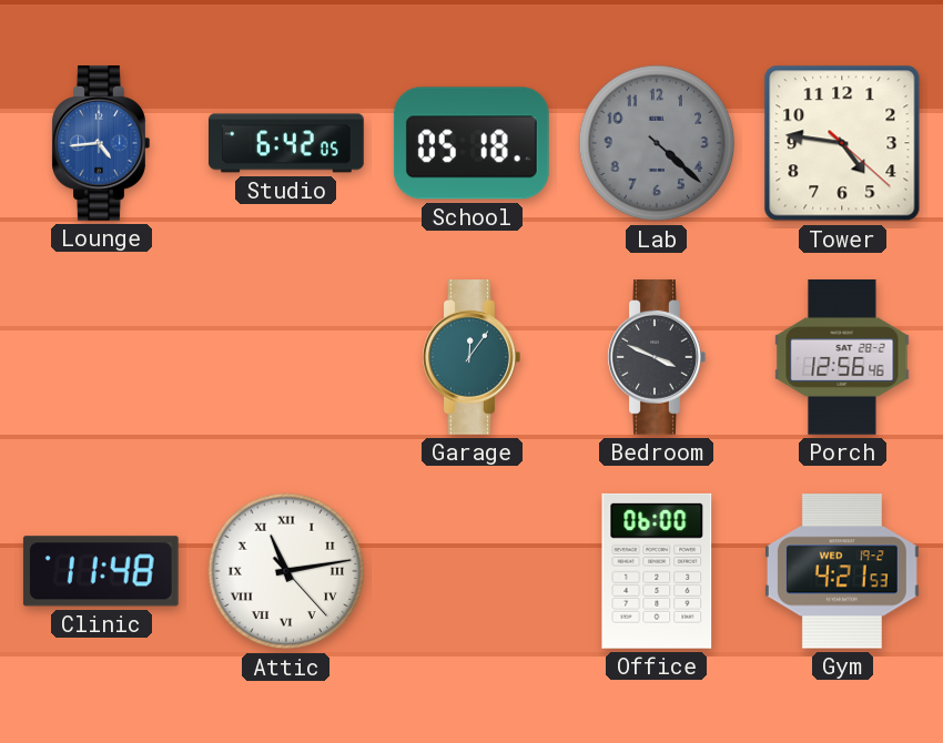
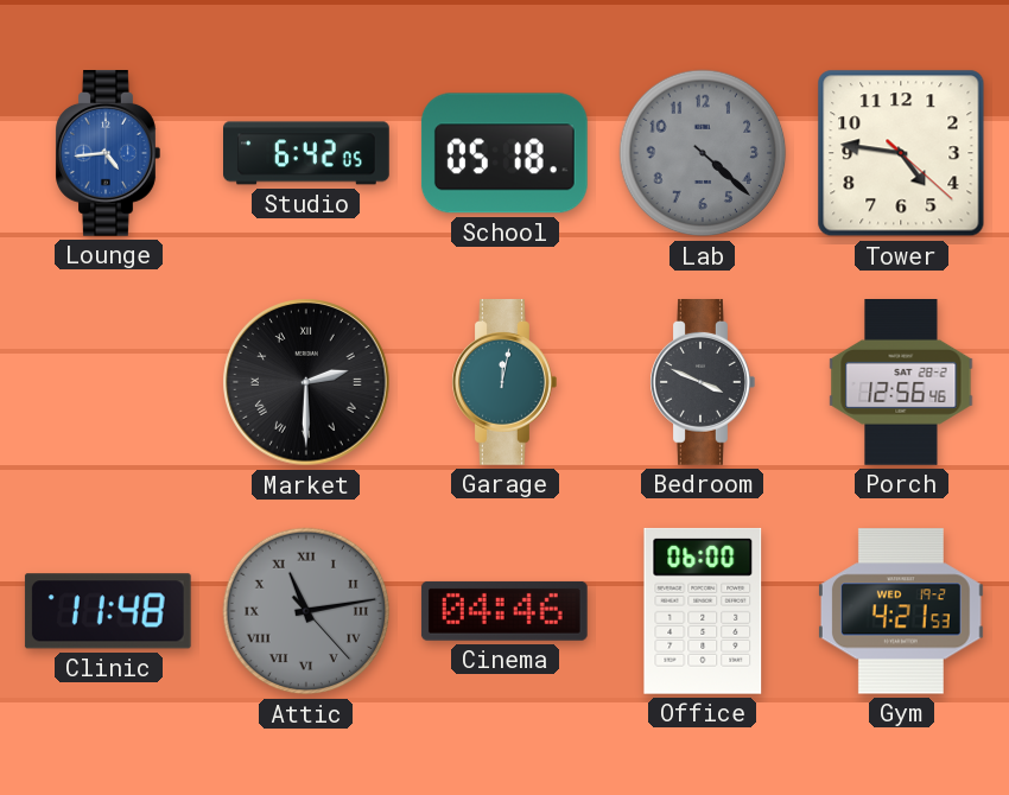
Market: none -> 2:30
Garage: 12:06 -> 12:02
Attic dial: white -> grey
Cinema: none -> 04:46
